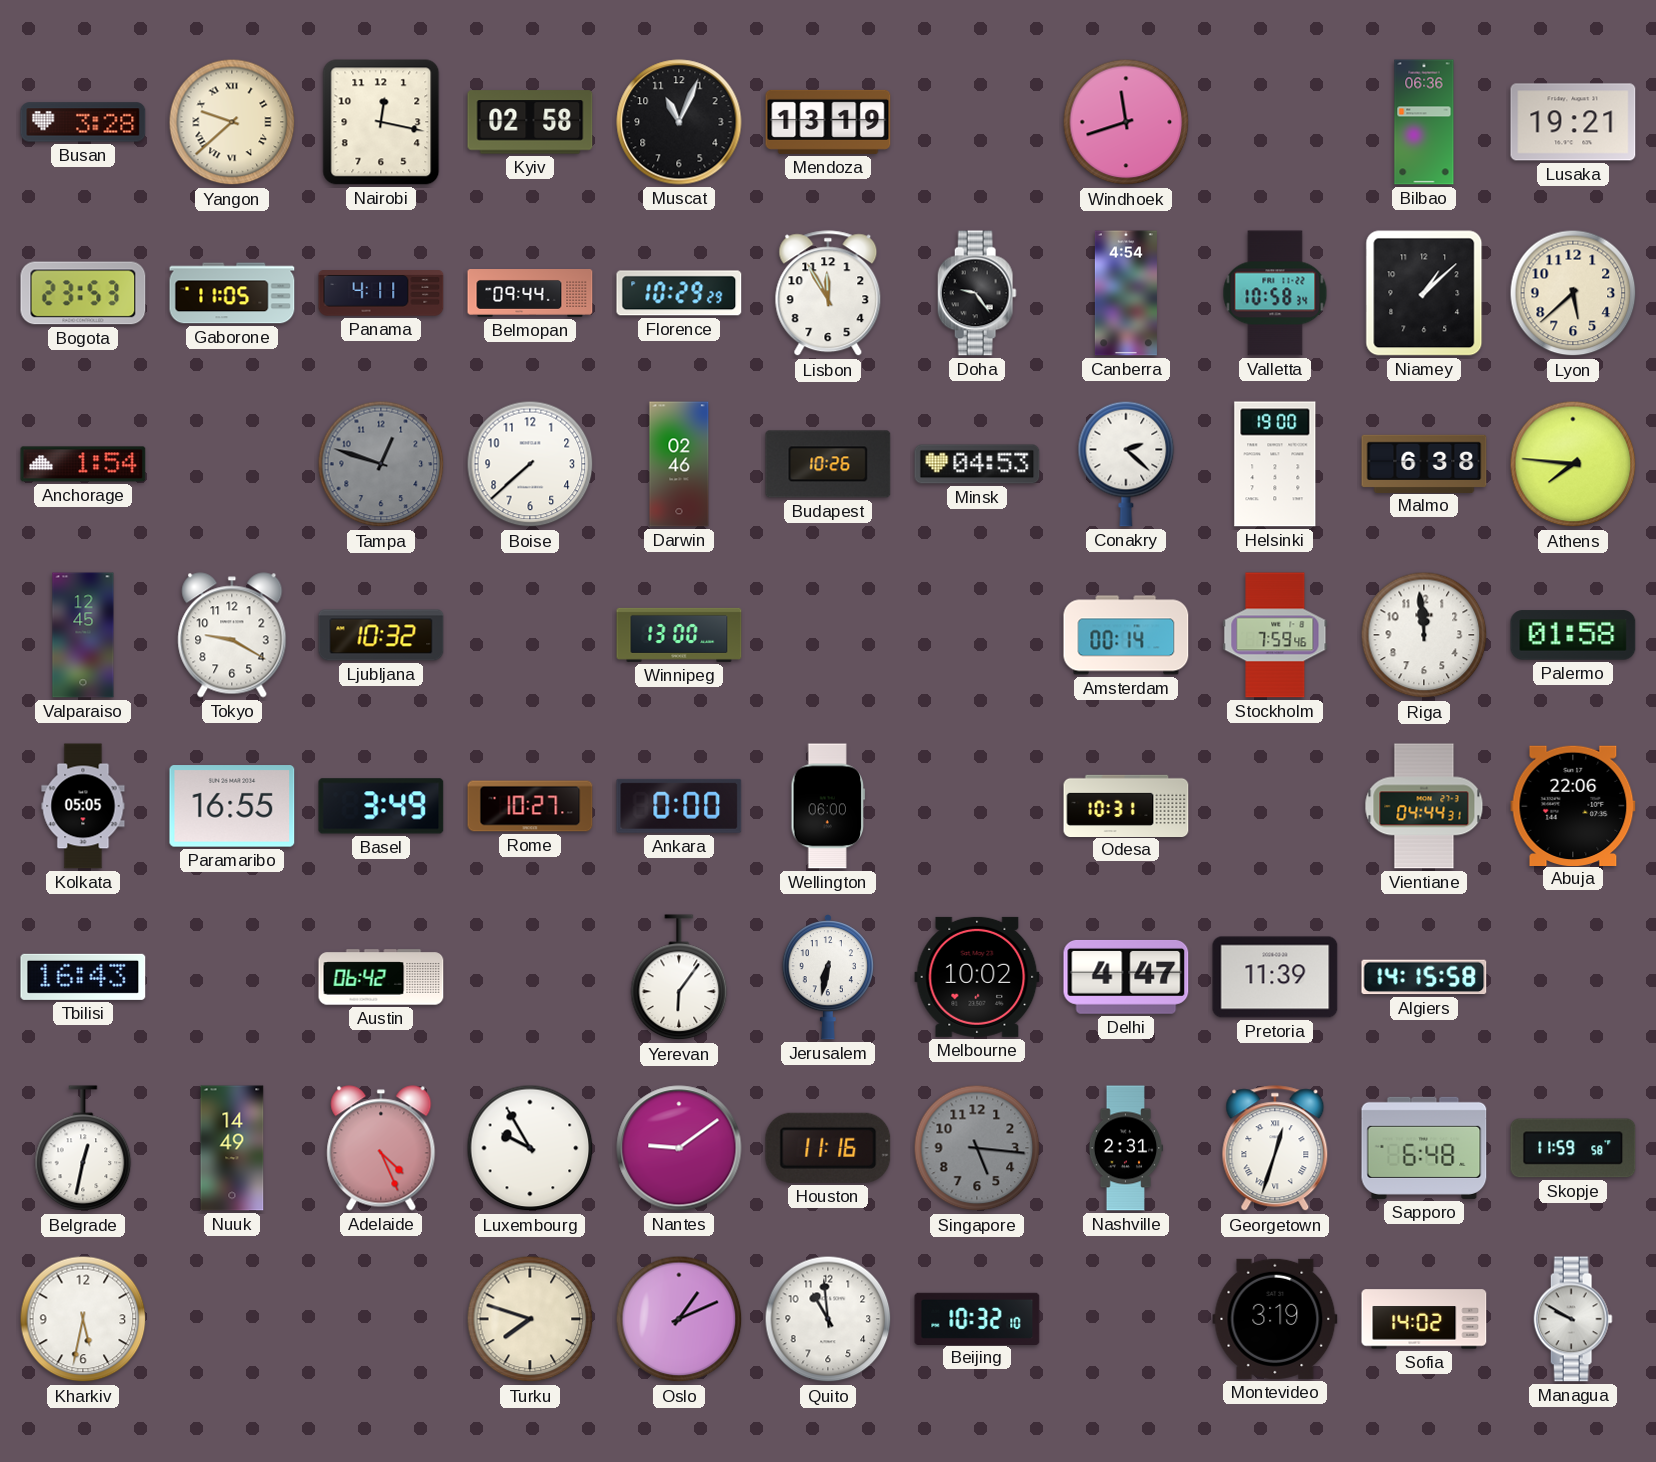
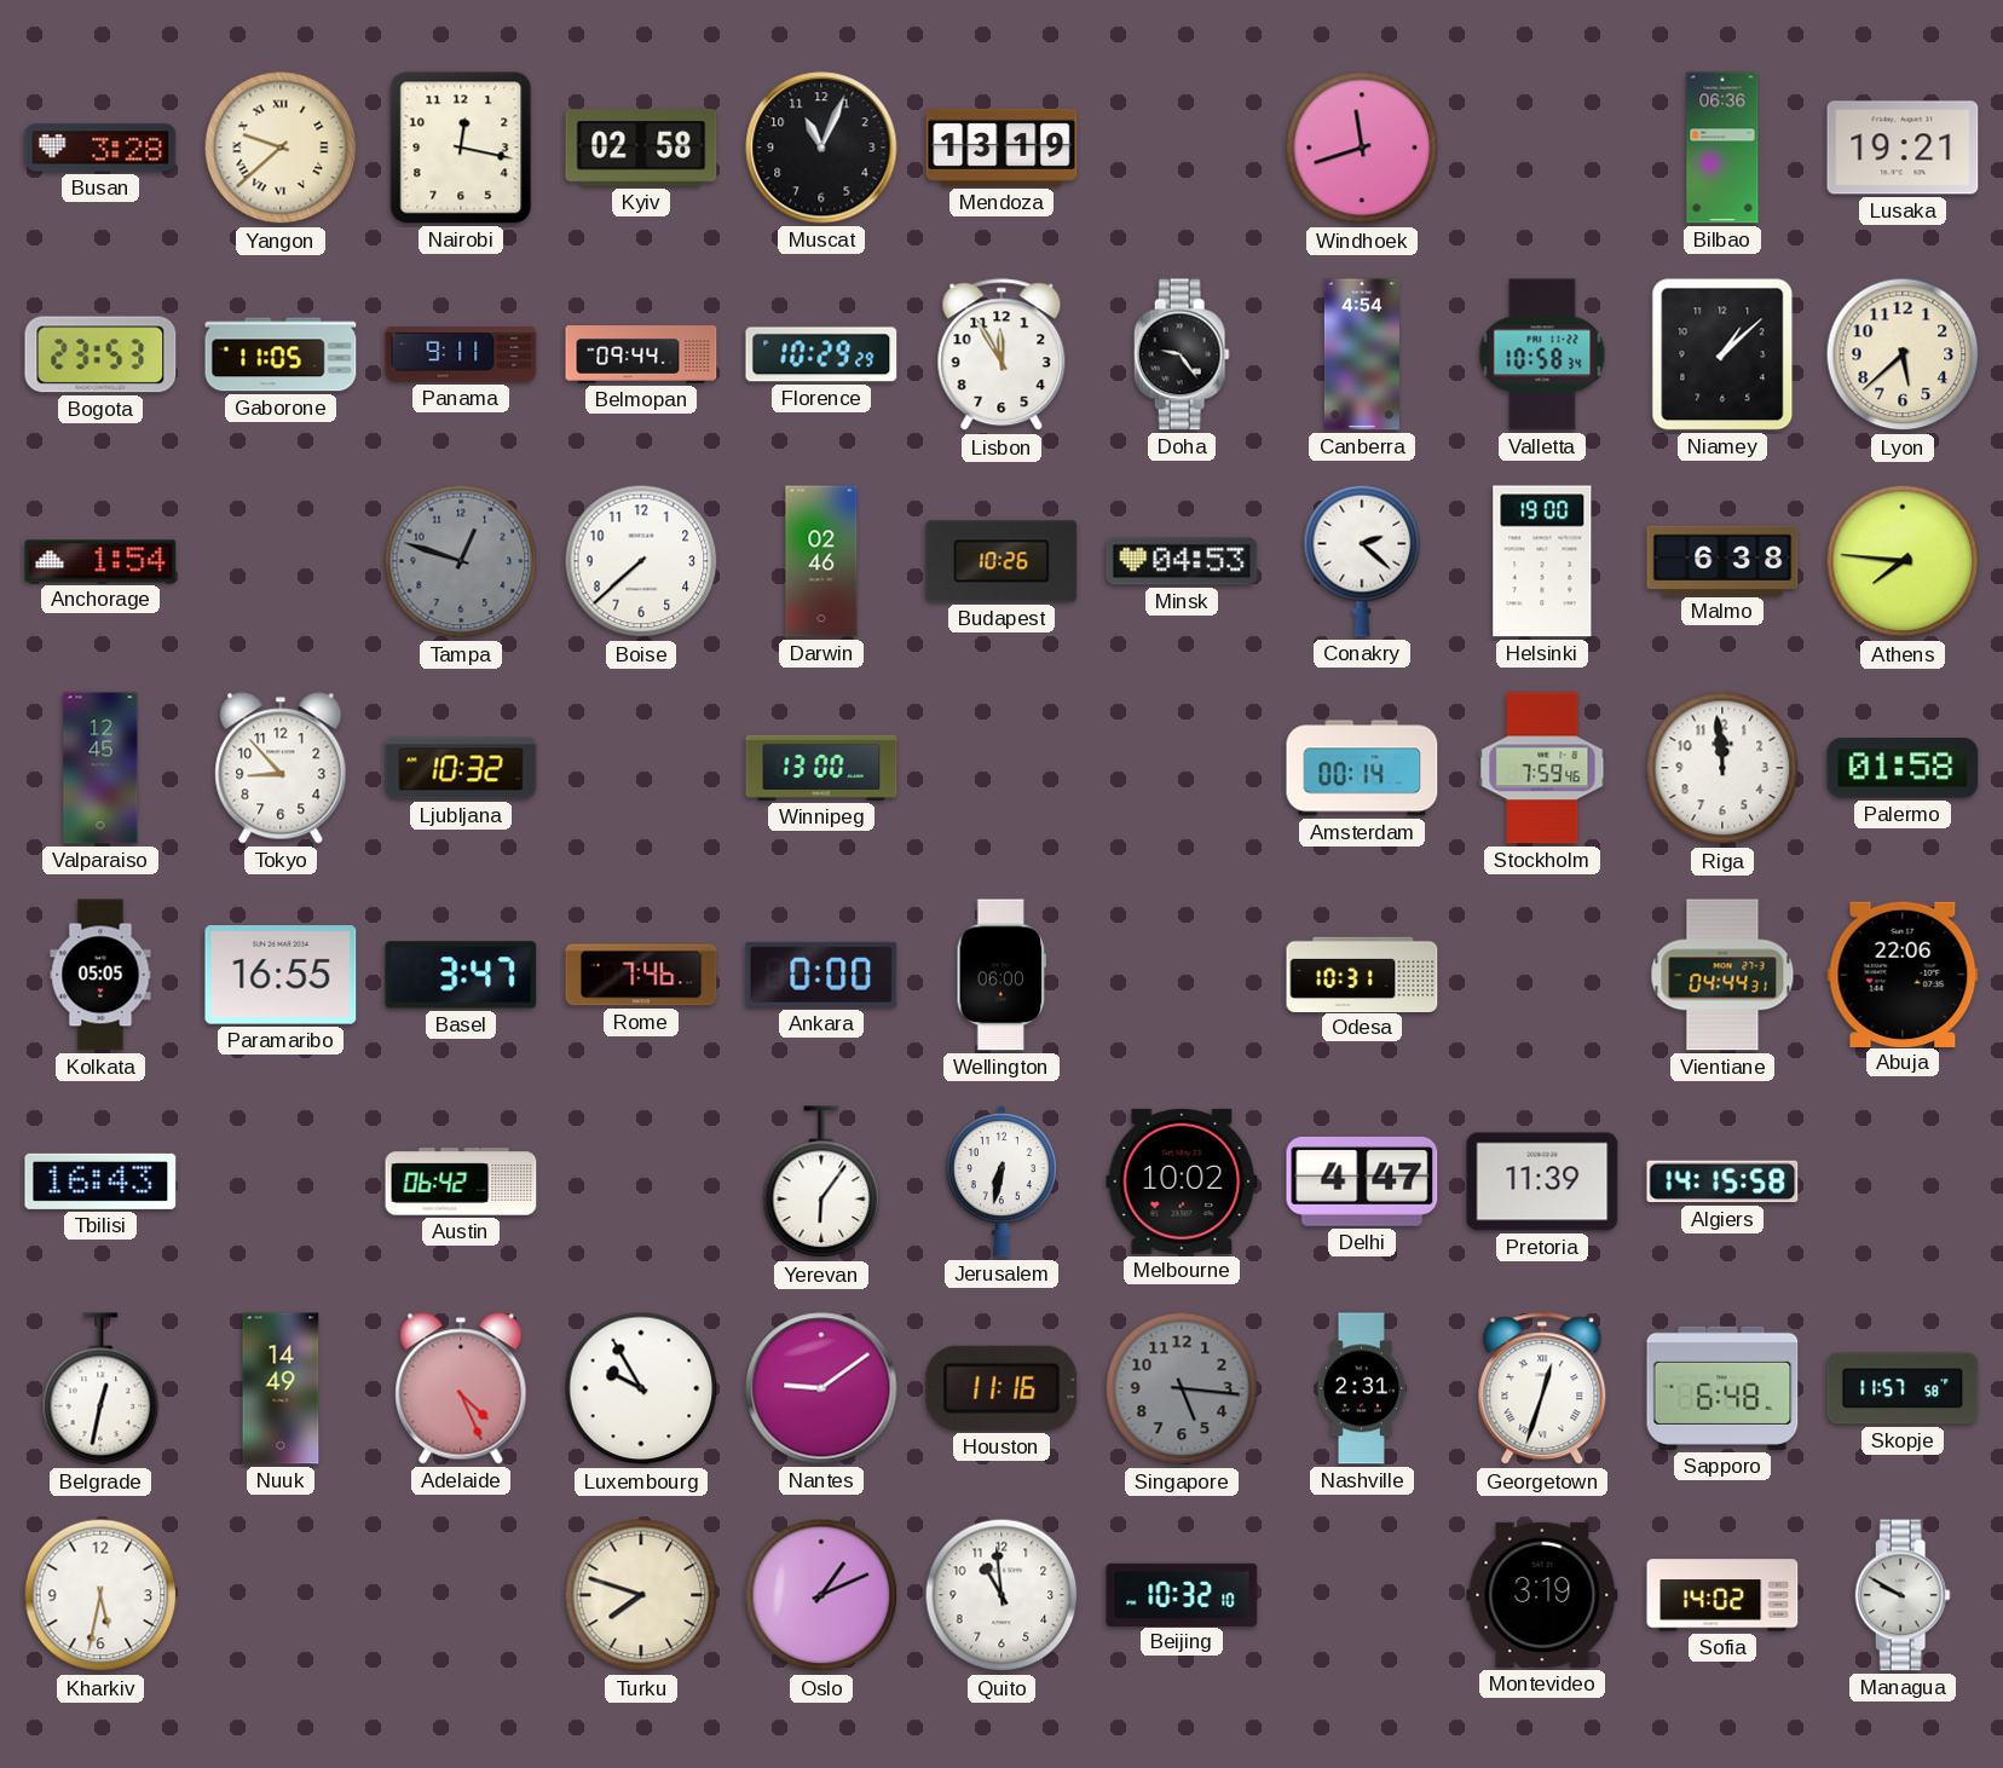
Panama: 4:11 -> 9:11
Tokyo: 9:20 -> 8:53
Basel: 3:49 -> 3:47
Rome: 10:27 -> 7:46
Skopje: 11:59 -> 11:57
